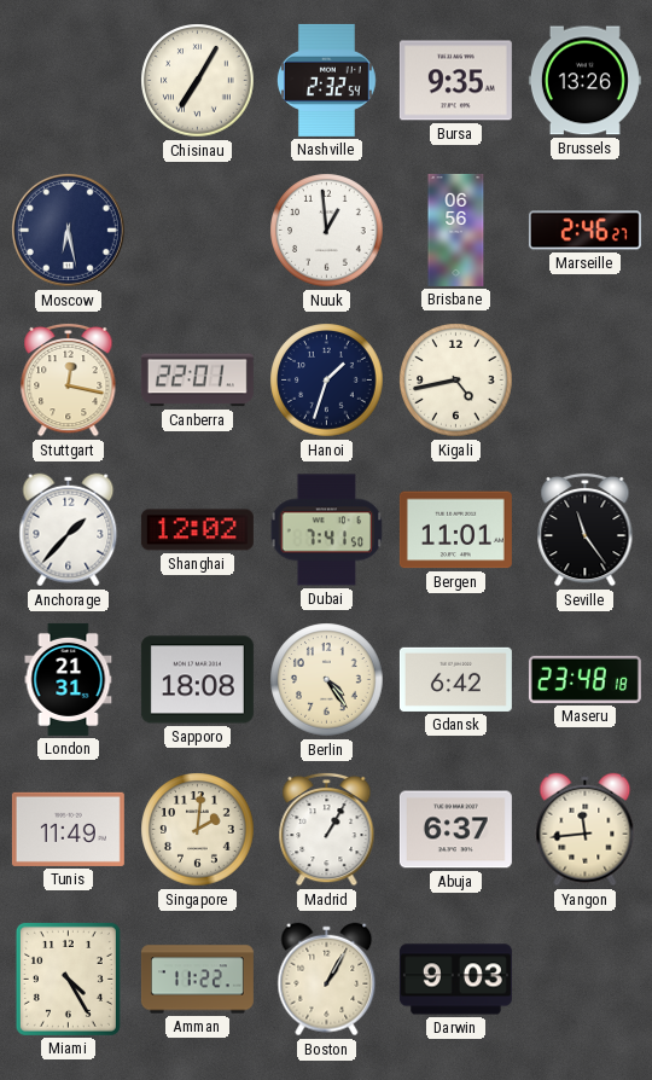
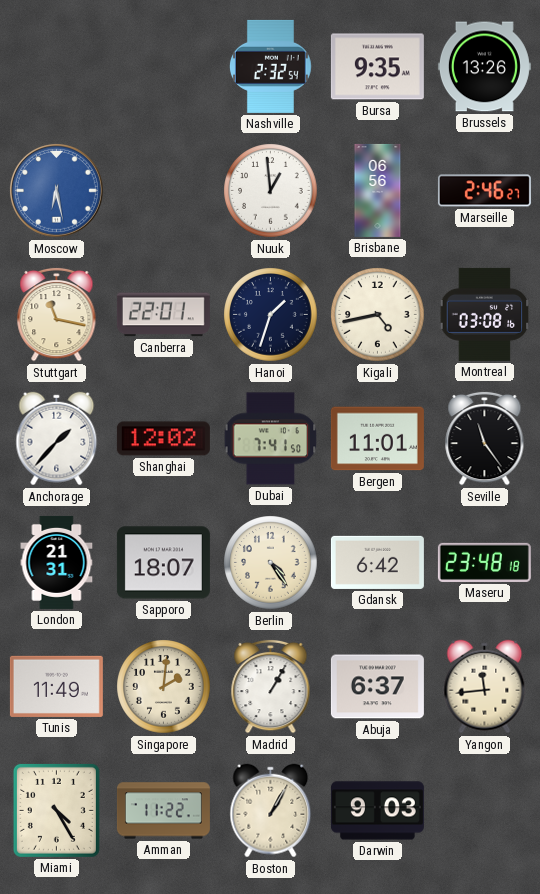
Chisinau: 7:05 -> none
Moscow dial: navy -> blue
Stuttgart: 12:17 -> 11:17
Montreal: none -> 03:08
Sapporo: 18:08 -> 18:07
